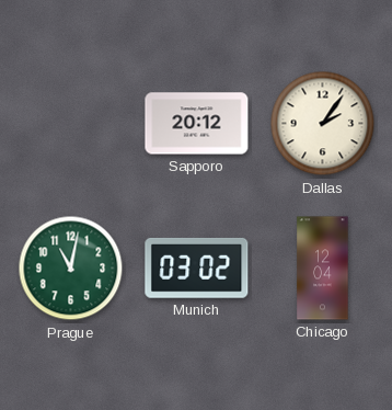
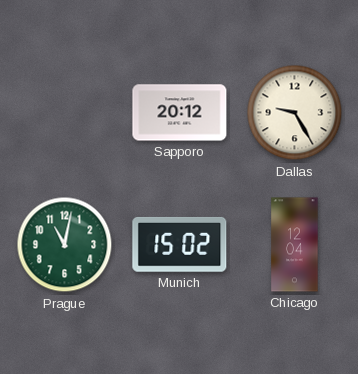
Dallas: 2:06 -> 9:25
Munich: 03:02 -> 15:02
